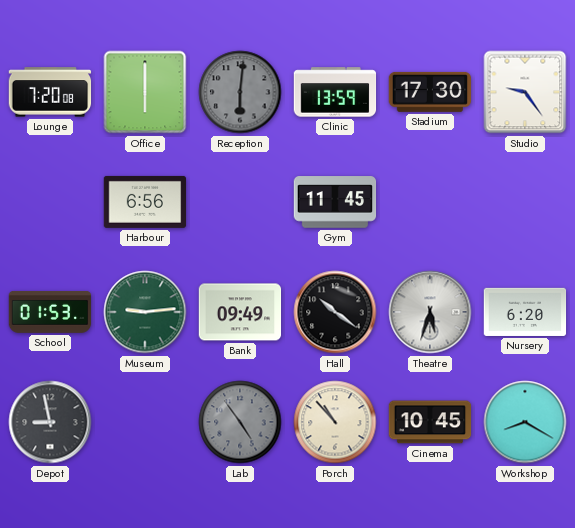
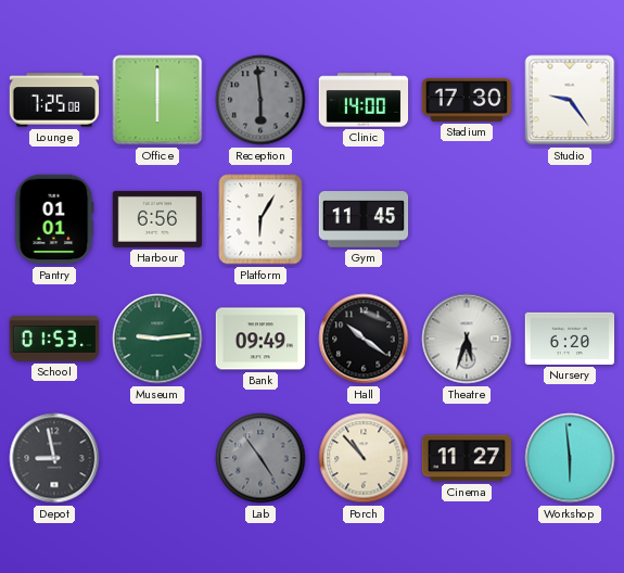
Lounge: 7:20 -> 7:25
Reception: 6:01 -> 5:59
Clinic: 13:59 -> 14:00
Pantry: none -> 01:01
Platform: none -> 6:05
Cinema: 10:45 -> 11:27
Workshop: 8:20 -> 5:59
